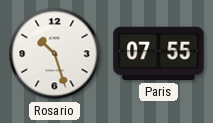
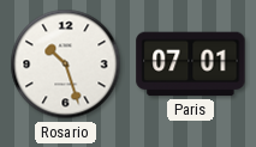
Paris: 07:55 -> 07:01
